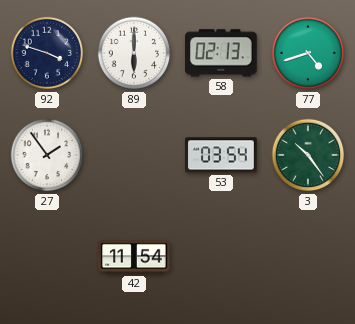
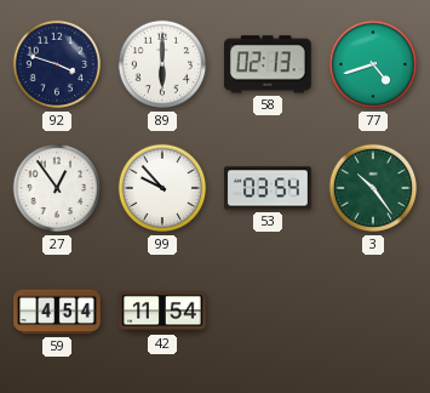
27: 1:54 -> 12:54
99: none -> 9:53
59: none -> 4:54
